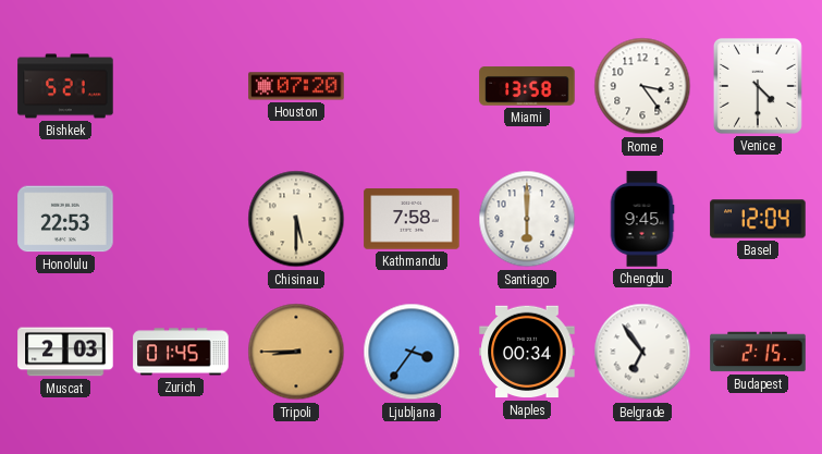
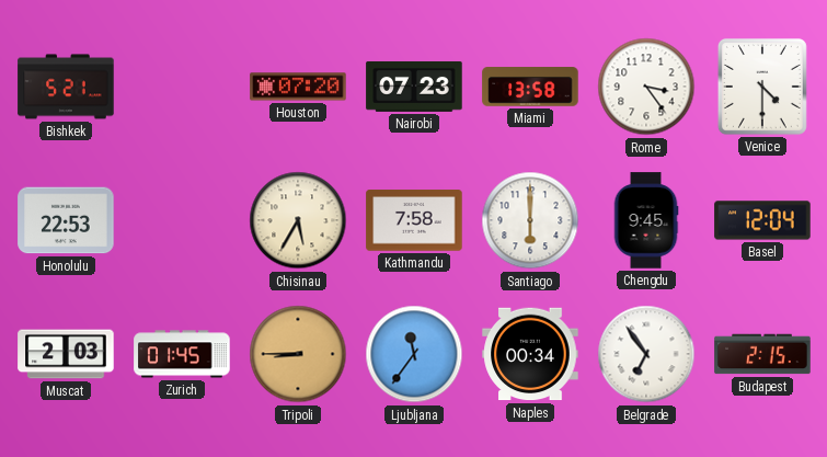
Nairobi: none -> 07:23
Chisinau: 5:30 -> 5:35
Ljubljana: 3:36 -> 11:36
